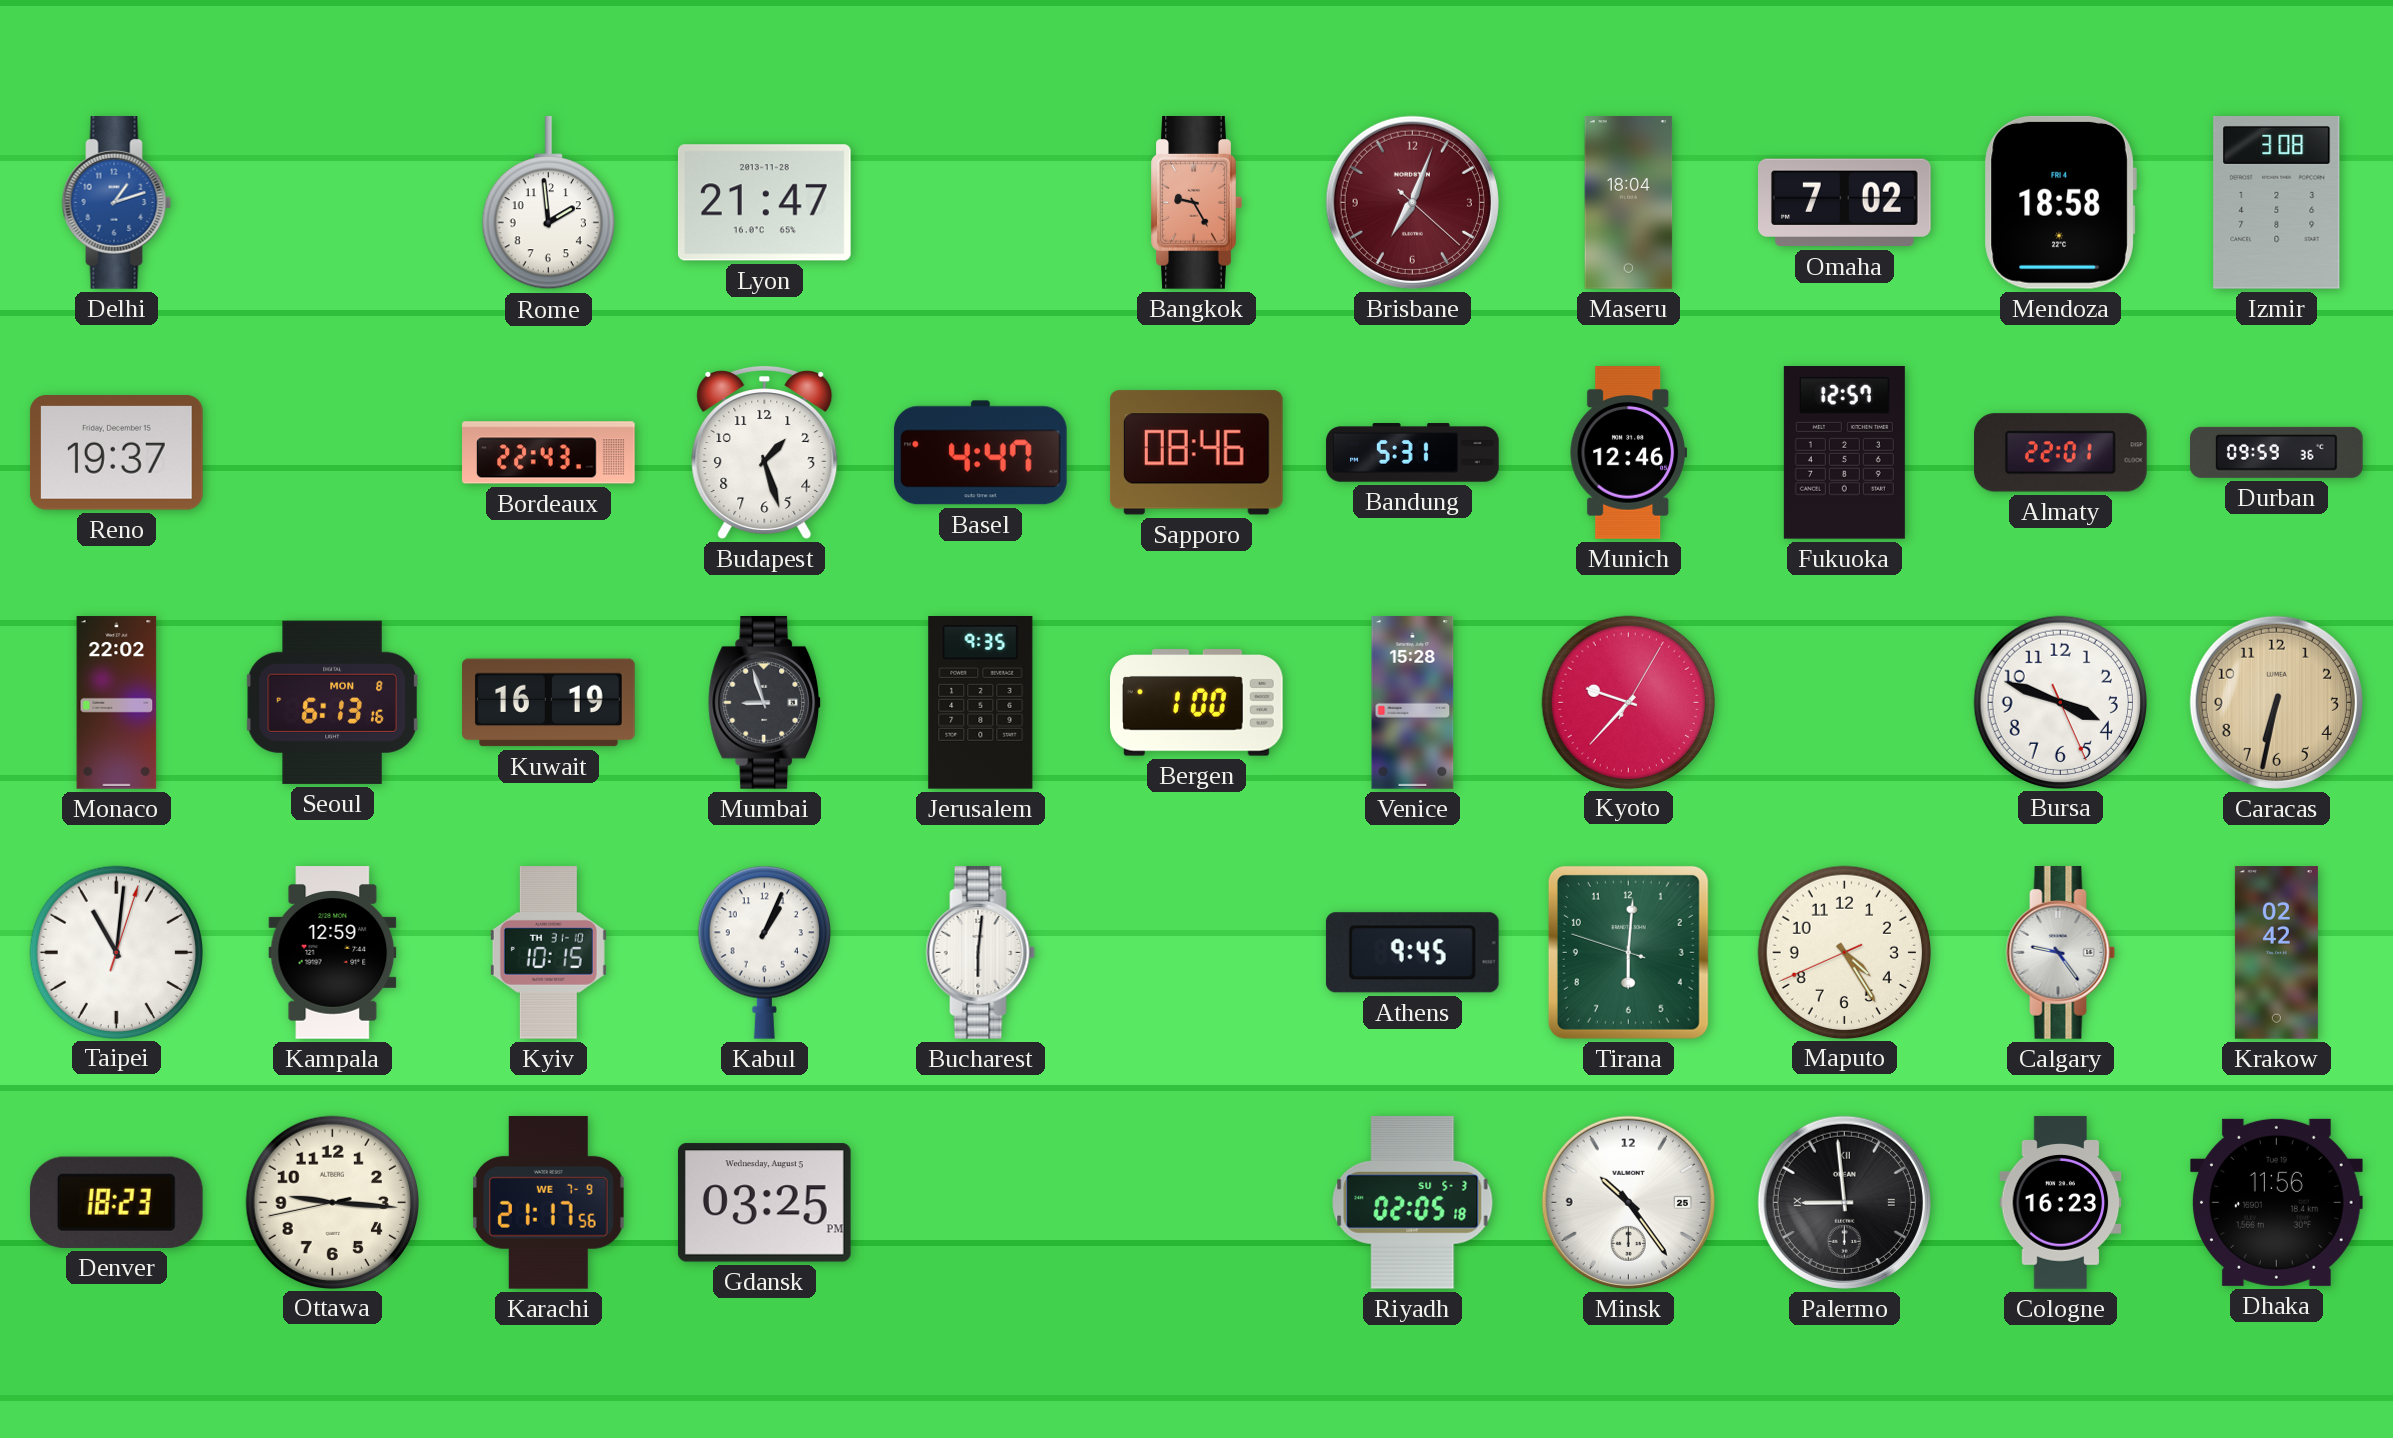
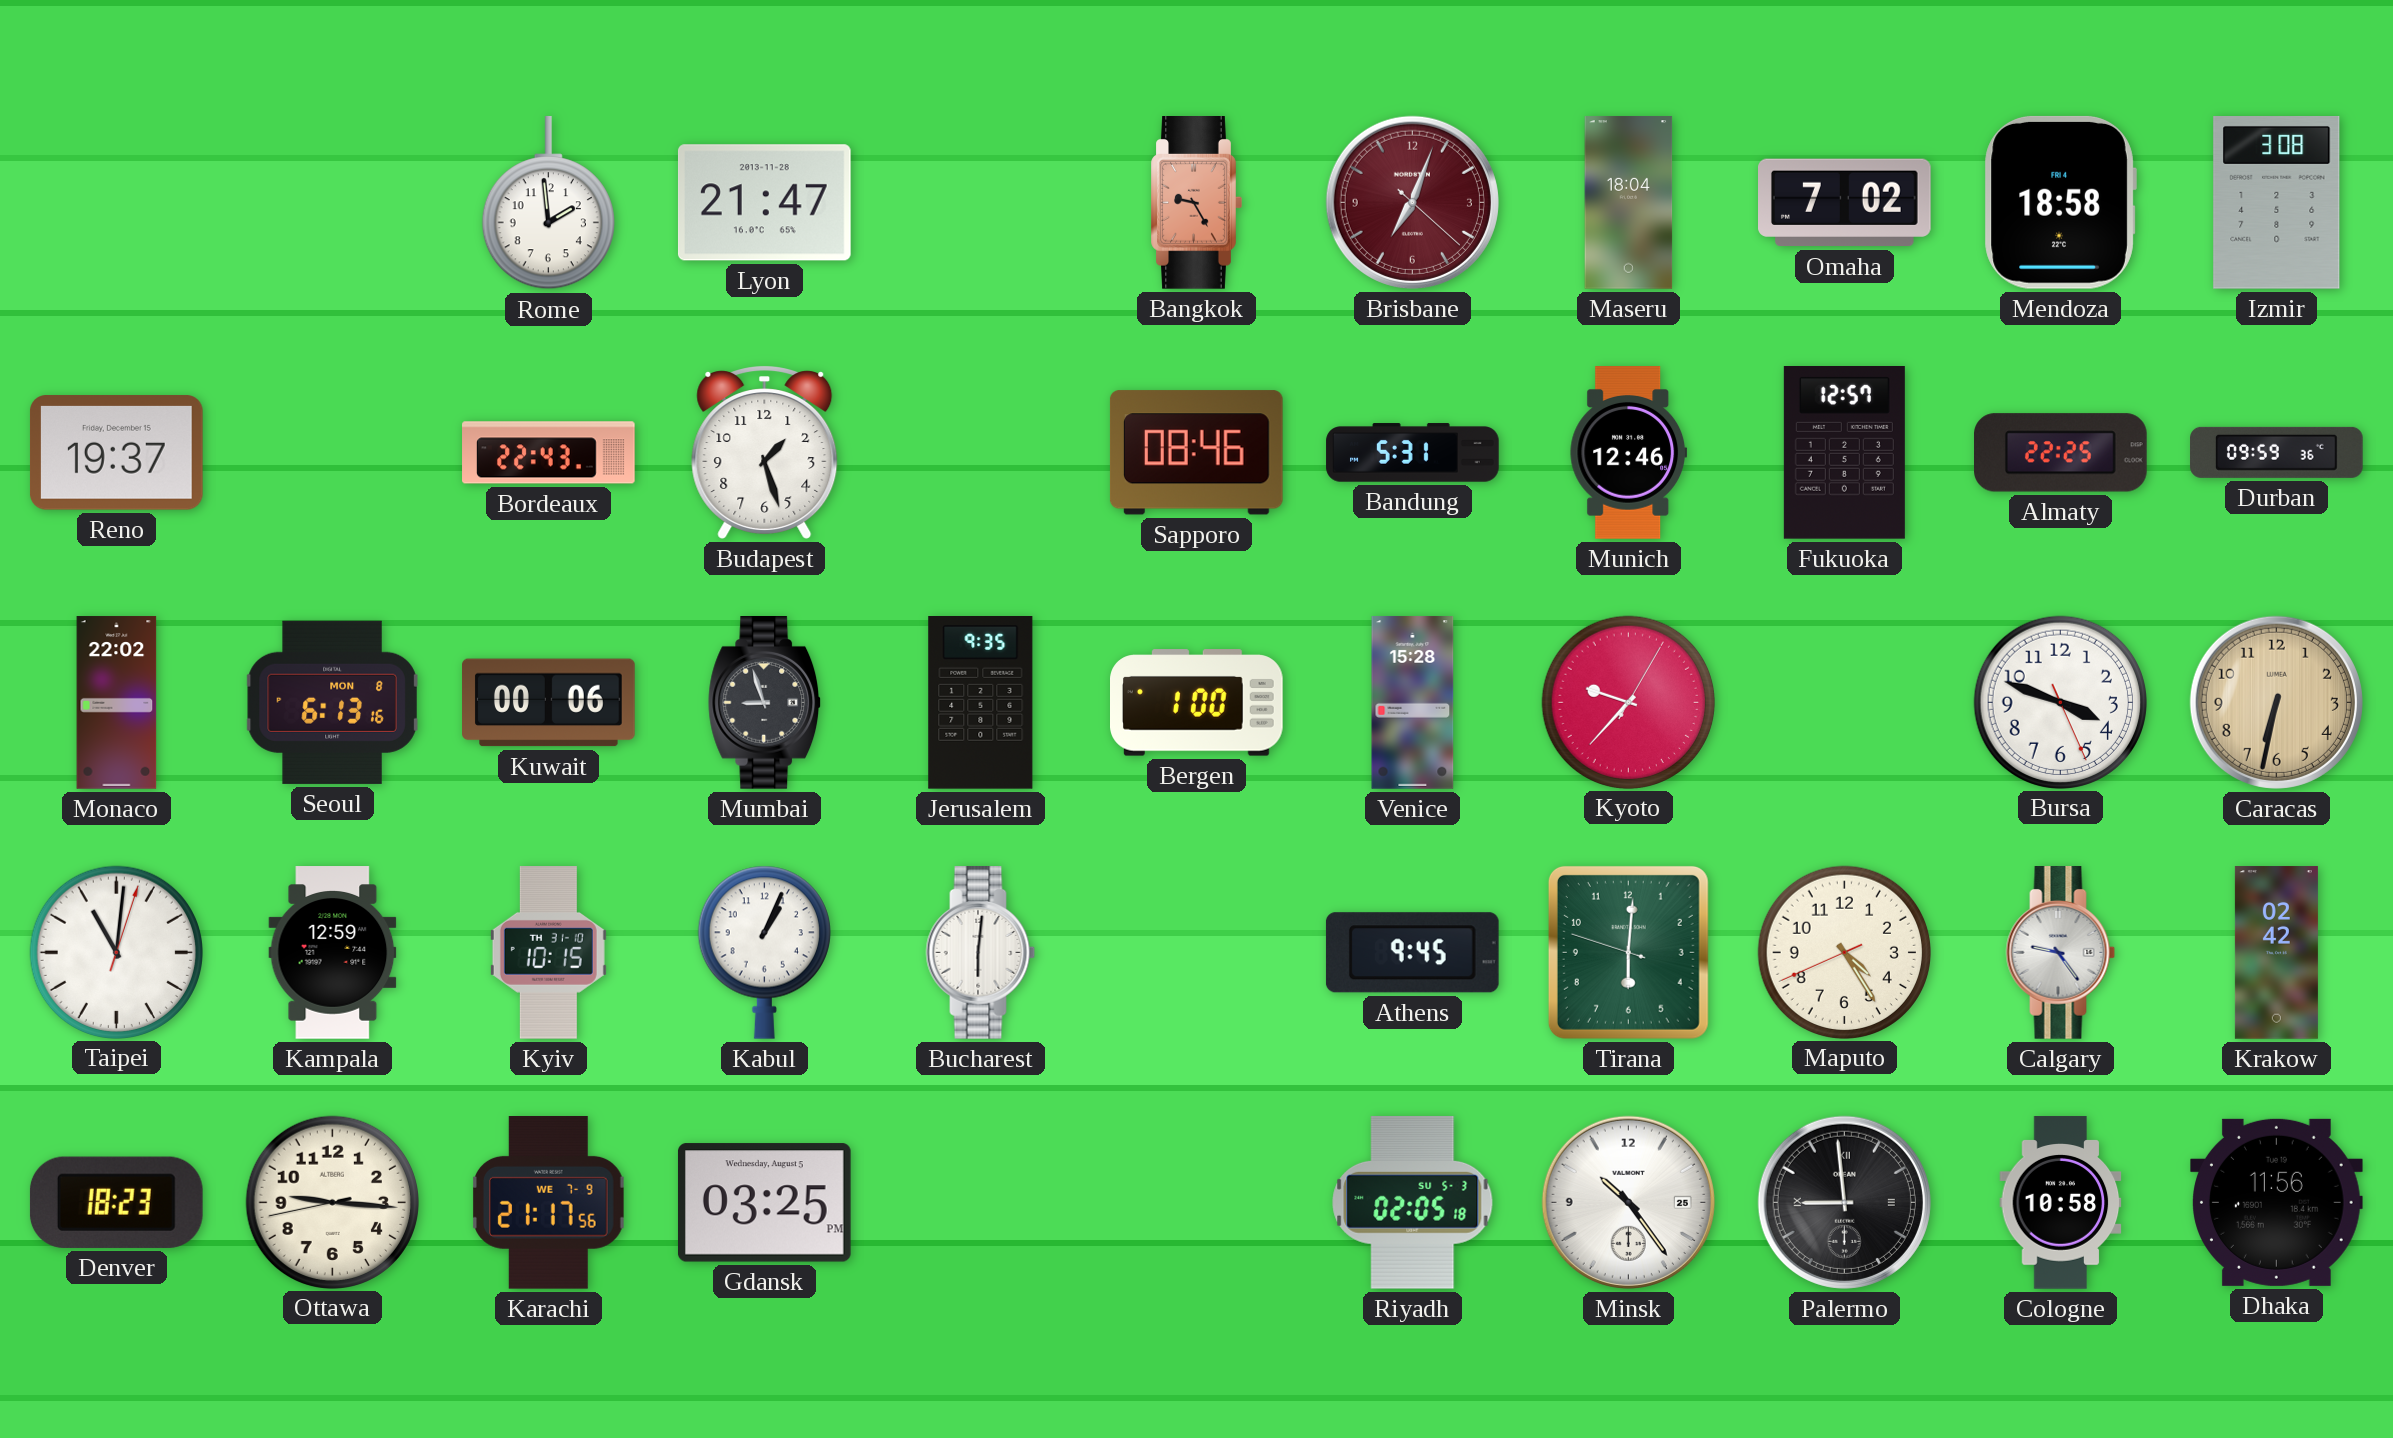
Delhi: 1:12 -> none
Basel: 4:47 -> none
Almaty: 22:01 -> 22:25
Kuwait: 16:19 -> 00:06
Cologne: 16:23 -> 10:58
